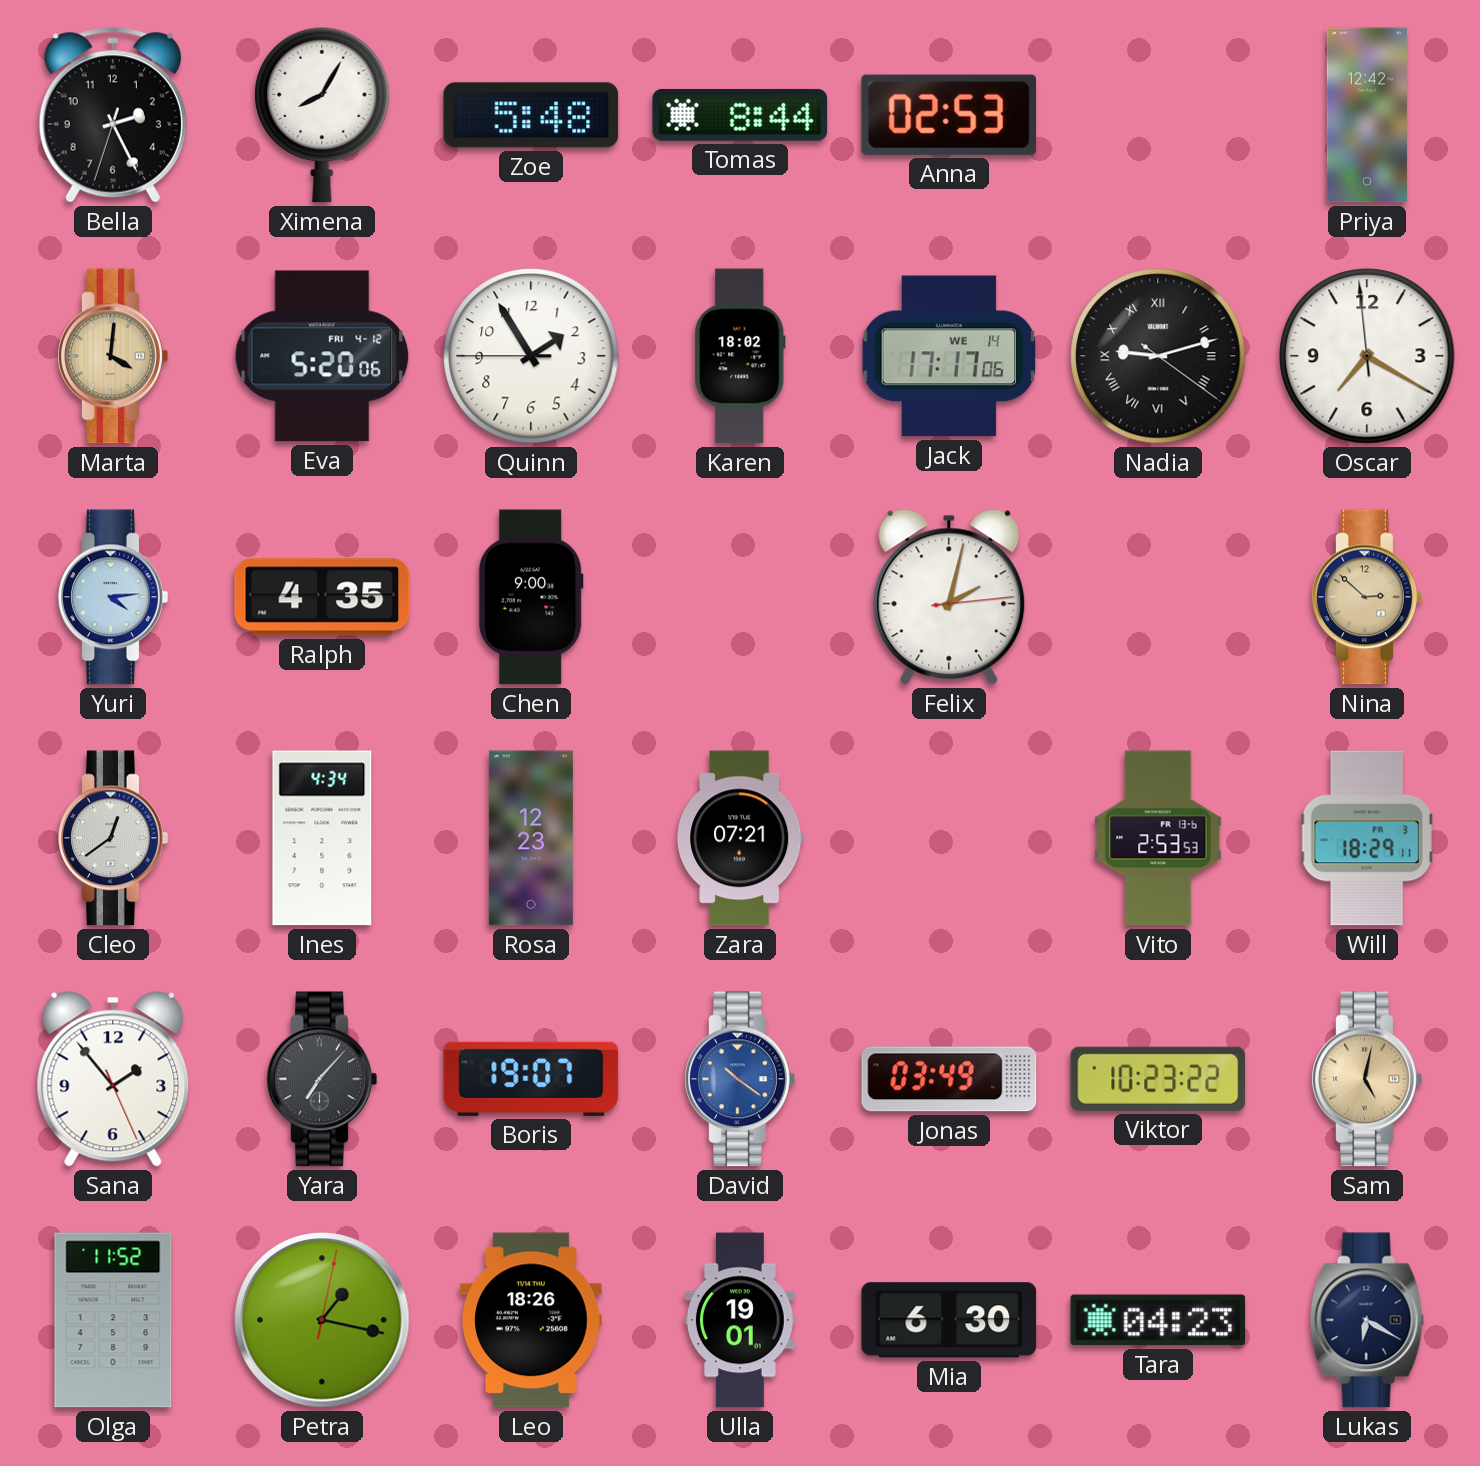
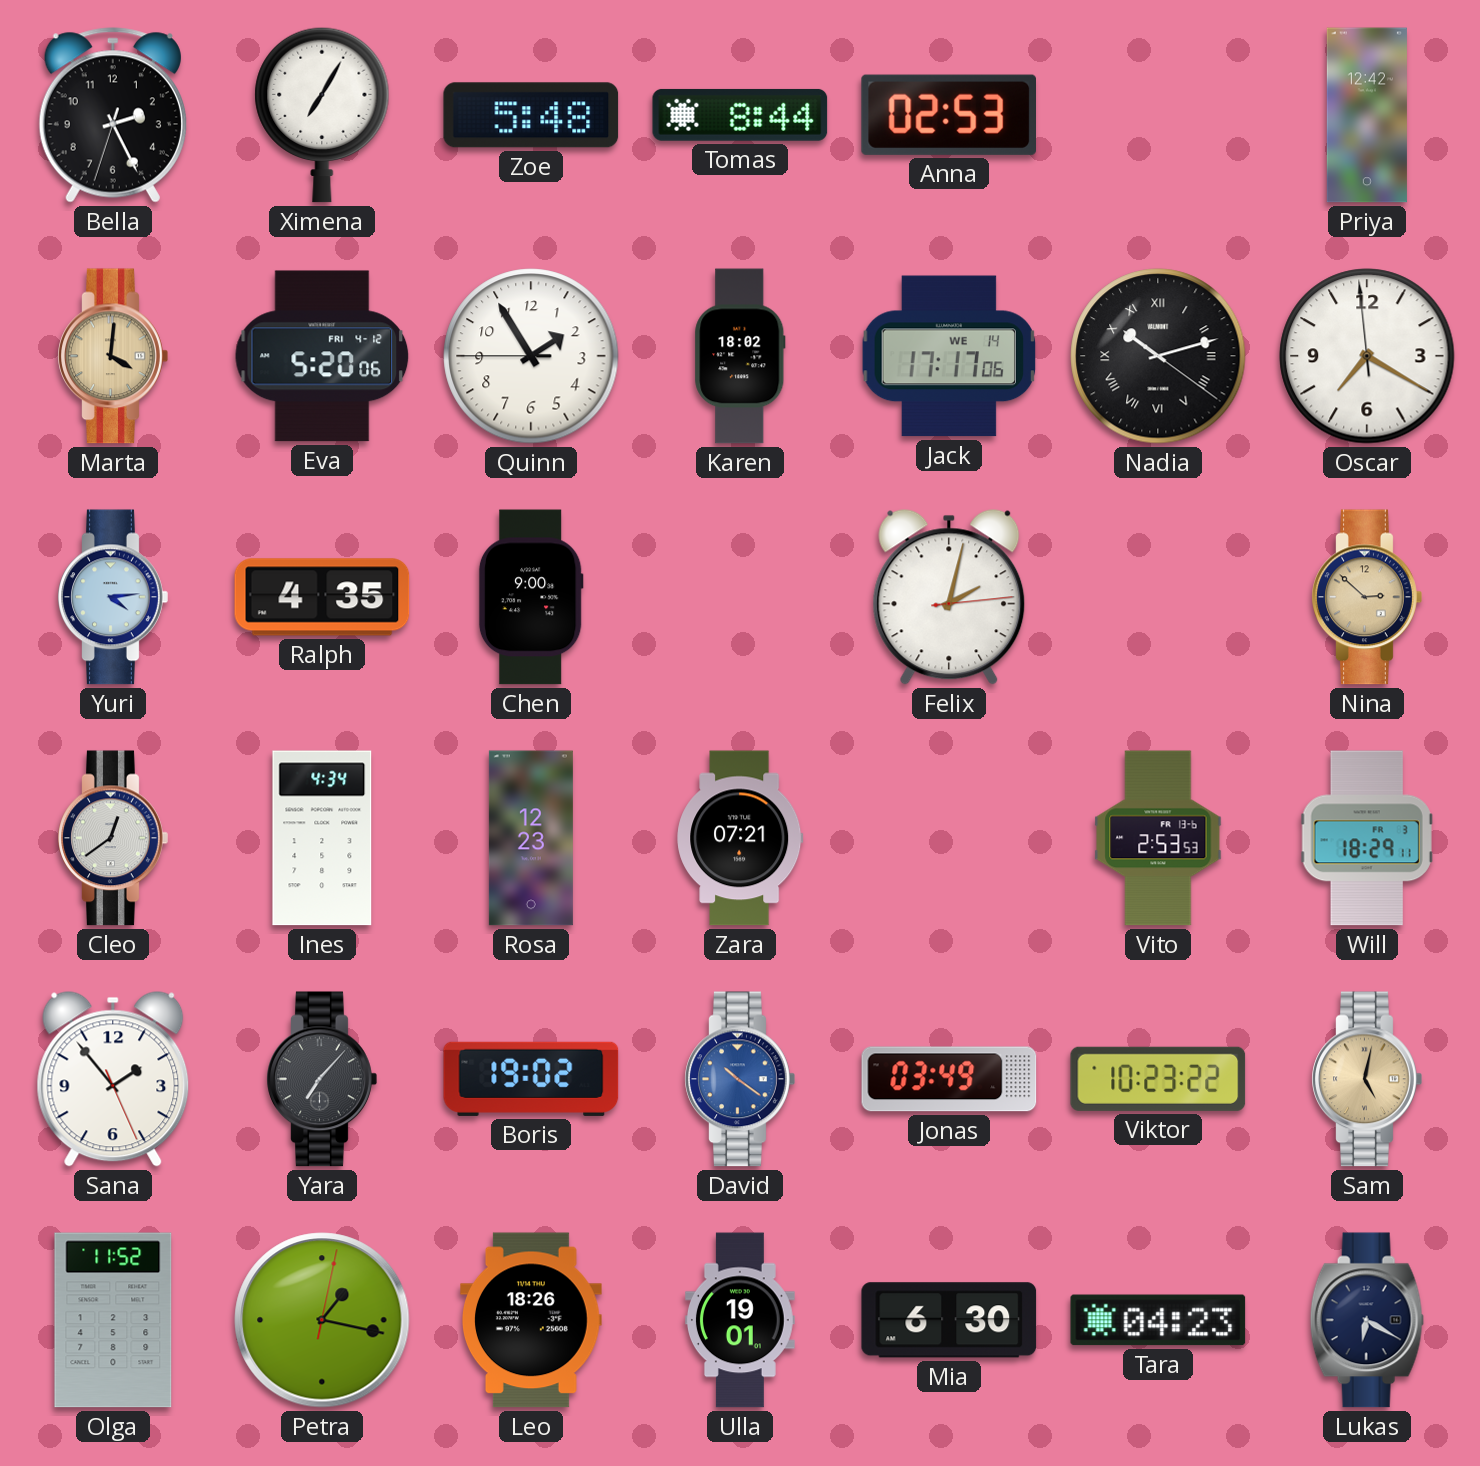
Ximena: 8:05 -> 7:05
Nadia: 9:12 -> 10:12
Boris: 19:07 -> 19:02
